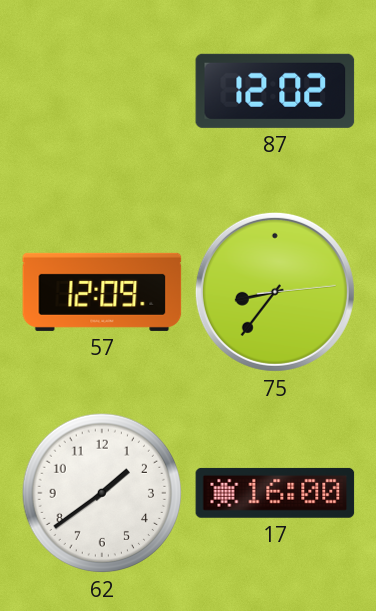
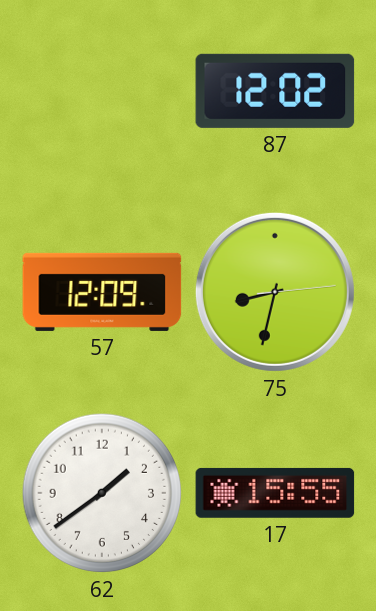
75: 8:36 -> 8:32
17: 16:00 -> 15:55
